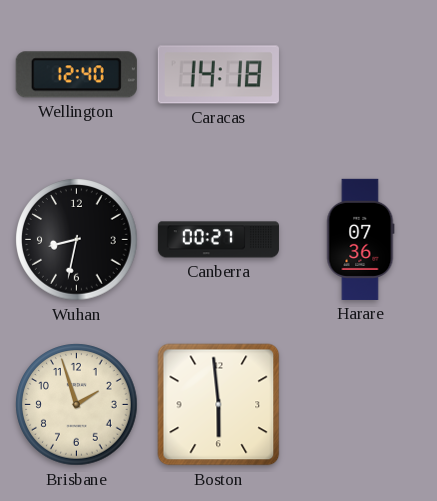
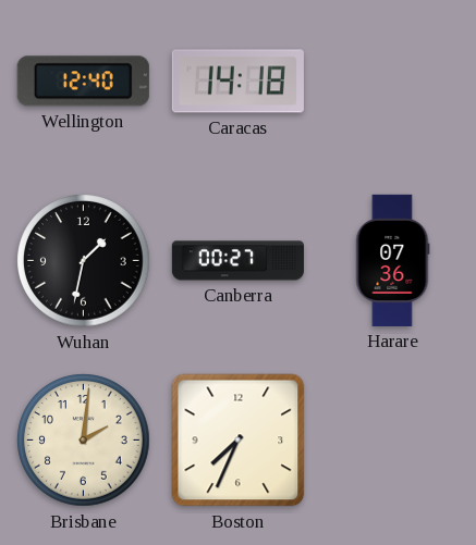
Wuhan: 8:32 -> 1:32
Brisbane: 1:57 -> 2:01
Boston: 5:59 -> 7:34
